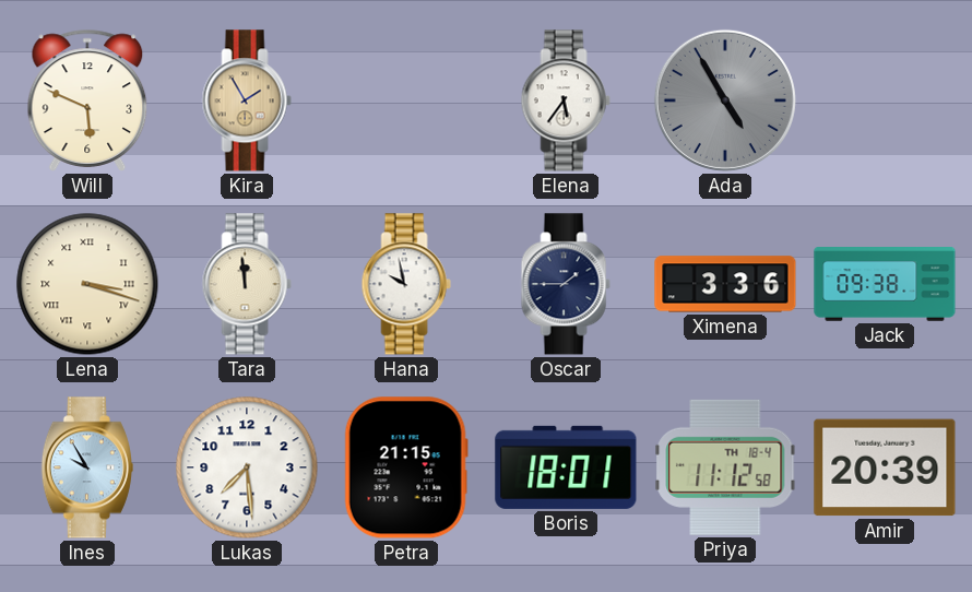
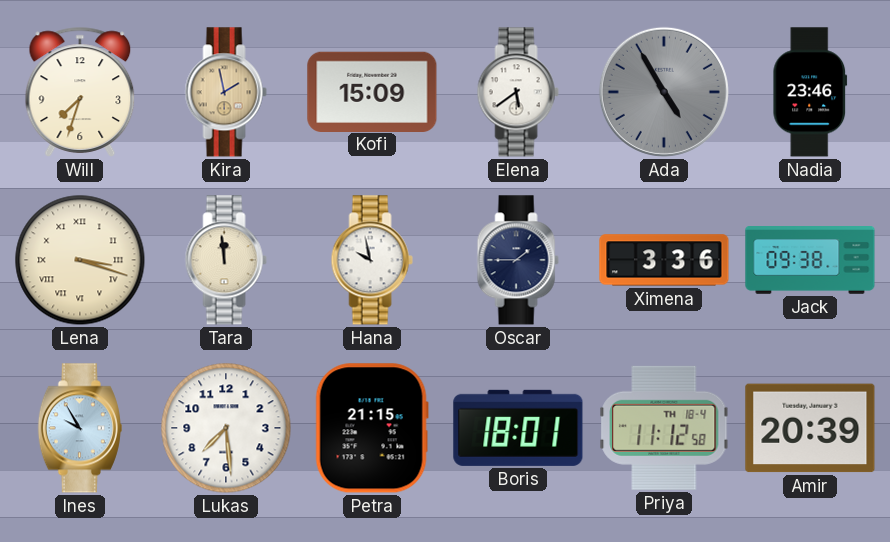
Will: 5:49 -> 7:33
Kira: 1:55 -> 1:58
Kofi: none -> 15:09
Elena: 5:36 -> 5:39
Nadia: none -> 23:46
